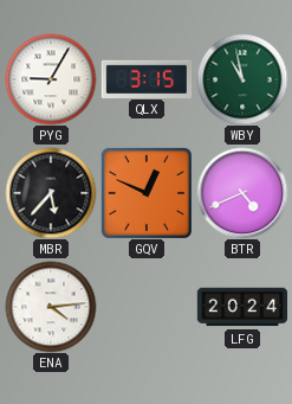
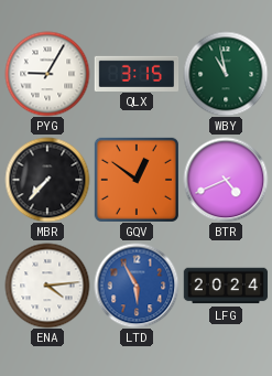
MBR: 5:37 -> 7:37
GQV: 12:49 -> 12:51
LTD: none -> 5:55
